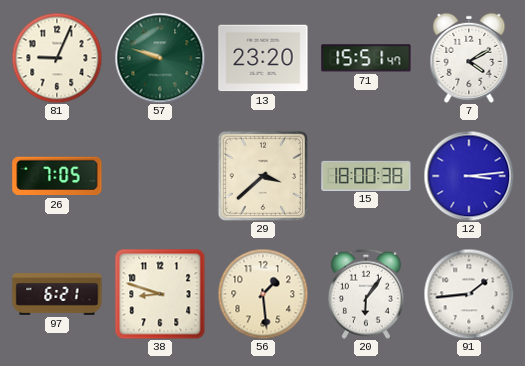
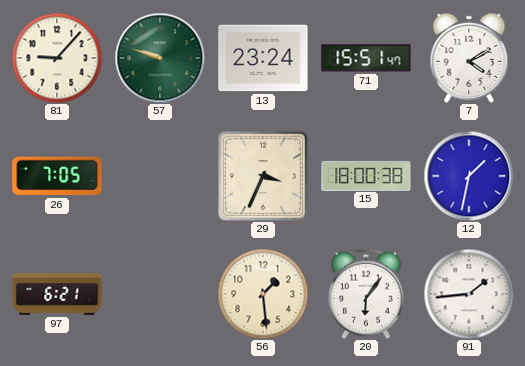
81: 9:04 -> 9:07
13: 23:20 -> 23:24
29: 3:38 -> 3:34
12: 3:14 -> 1:32
38: 8:48 -> none
